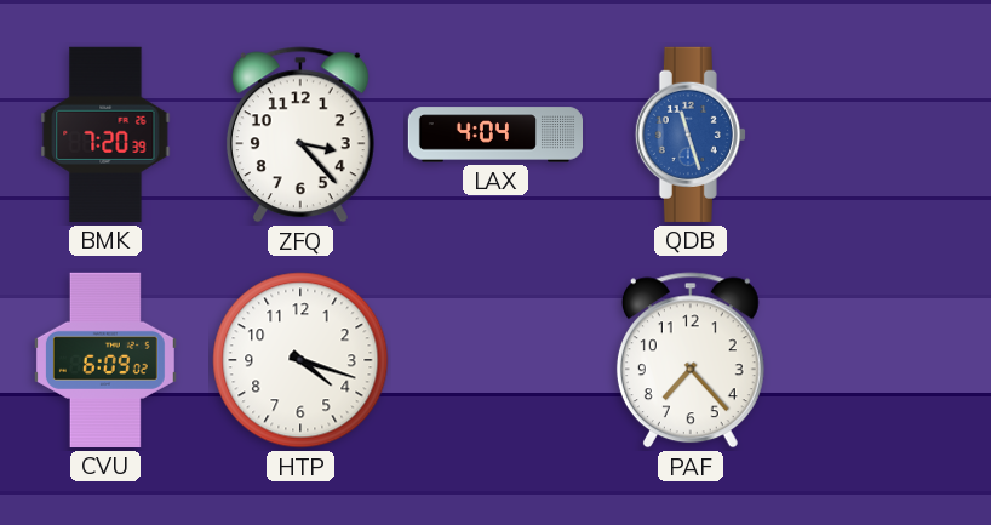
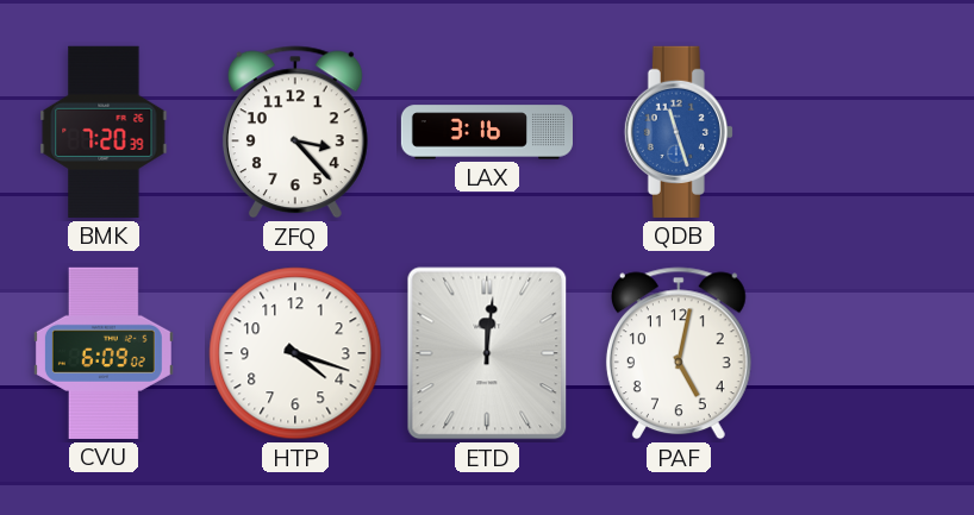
LAX: 4:04 -> 3:16
ETD: none -> 12:01
PAF: 7:23 -> 5:02
